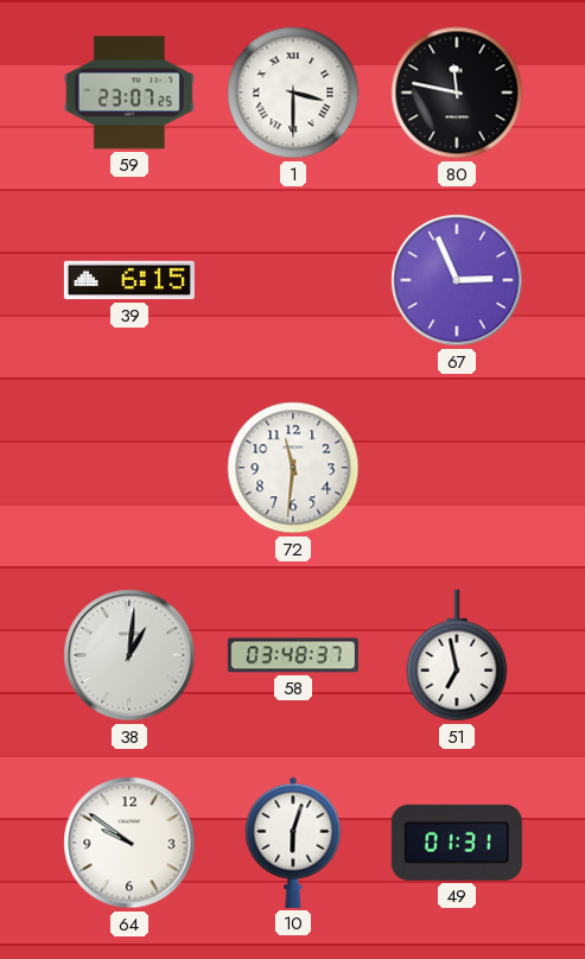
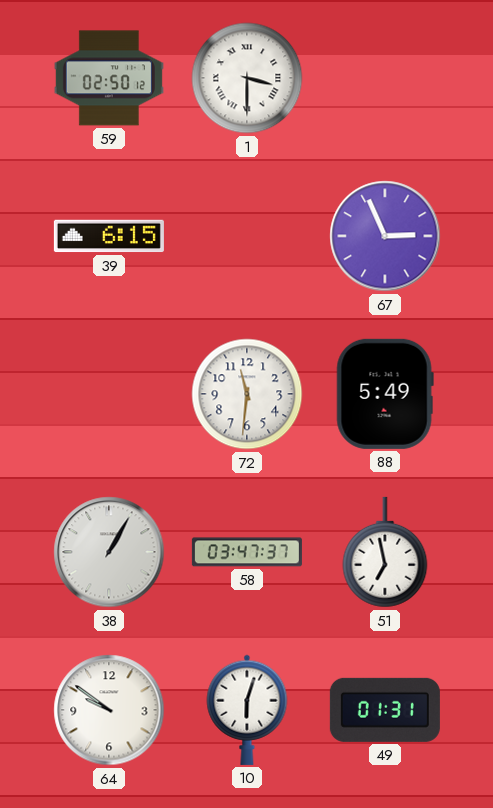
59: 23:07 -> 02:50
80: 11:47 -> none
88: none -> 5:49
38: 1:01 -> 1:05
58: 03:48 -> 03:47
